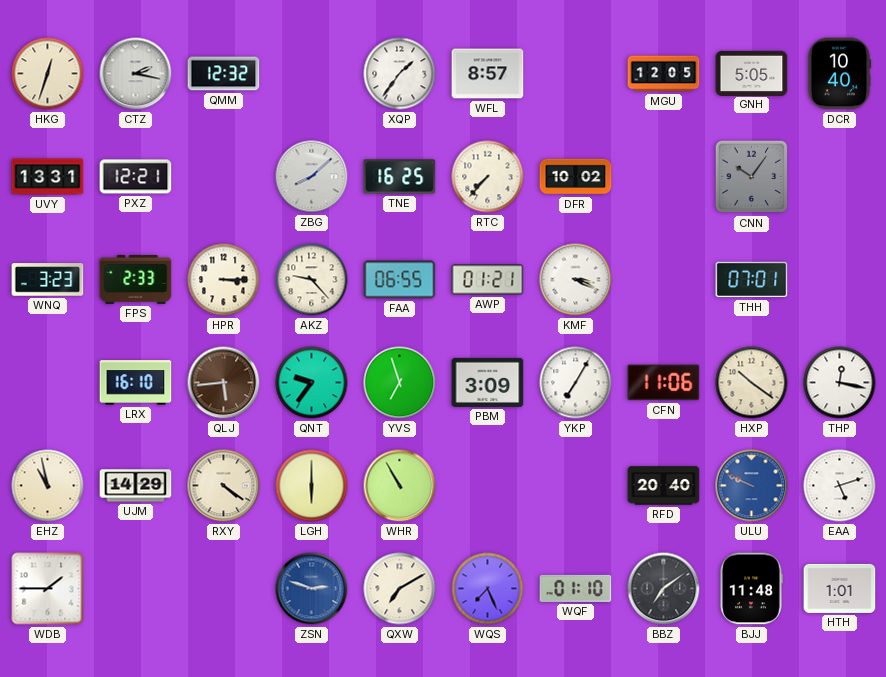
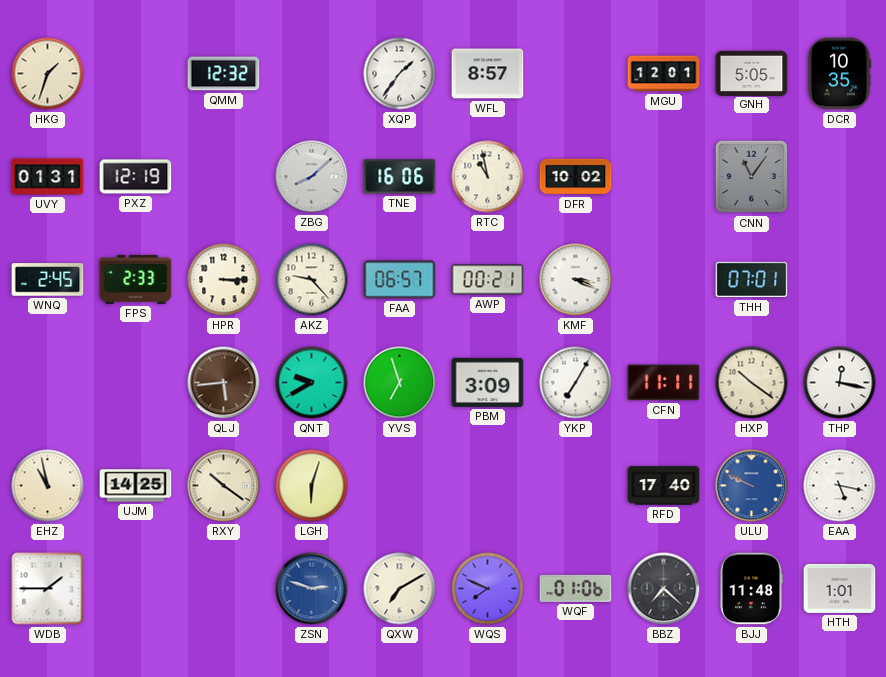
HKG: 12:33 -> 1:33
CTZ: 2:17 -> none
MGU: 12:05 -> 12:01
DCR: 10:40 -> 10:35
UVY: 13:31 -> 01:31
PXZ: 12:21 -> 12:19
TNE: 16:25 -> 16:06
RTC: 7:37 -> 10:58
CNN: 10:06 -> 11:06
WNQ: 3:23 -> 2:45
FAA: 06:55 -> 06:57
AWP: 01:21 -> 00:21
LRX: 16:10 -> none
QNT: 9:36 -> 9:40
CFN: 11:06 -> 11:11
UJM: 14:29 -> 14:25
RXY: 4:21 -> 10:21
LGH: 6:00 -> 6:03
WHR: 10:55 -> none
RFD: 20:40 -> 17:40
EAA: 5:12 -> 5:17
WQS: 7:26 -> 7:49
WQF: 01:10 -> 01:06
BBZ: 7:09 -> 7:22
